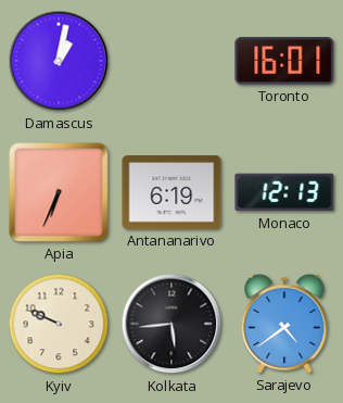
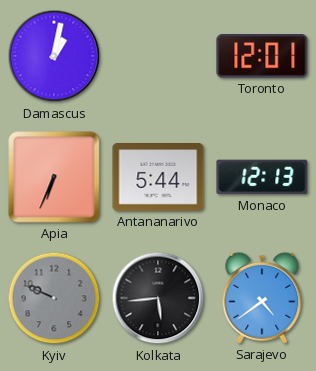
Toronto: 16:01 -> 12:01
Antananarivo: 6:19 -> 5:44
Kyiv dial: cream -> grey
